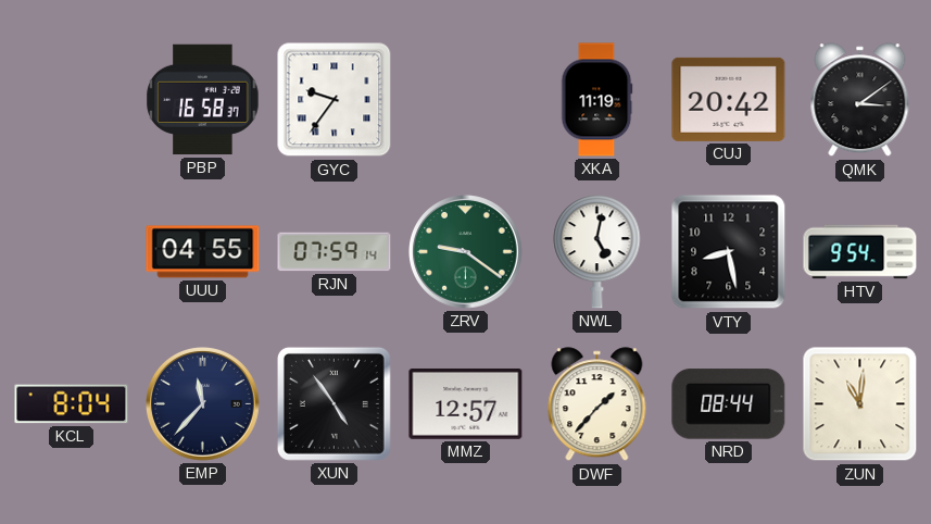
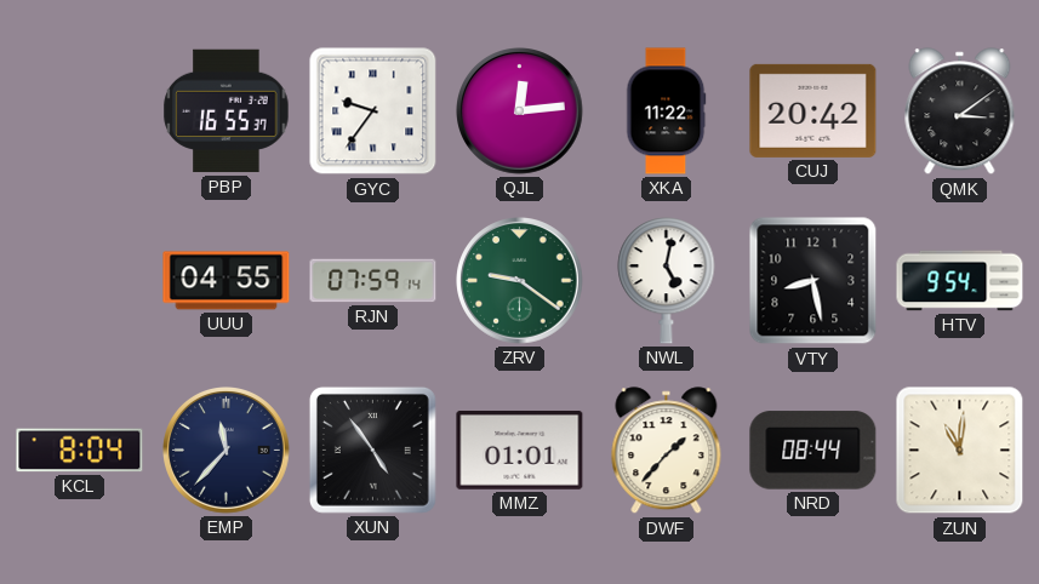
PBP: 16:58 -> 16:55
QJL: none -> 12:14
XKA: 11:19 -> 11:22
MMZ: 12:57 -> 01:01
